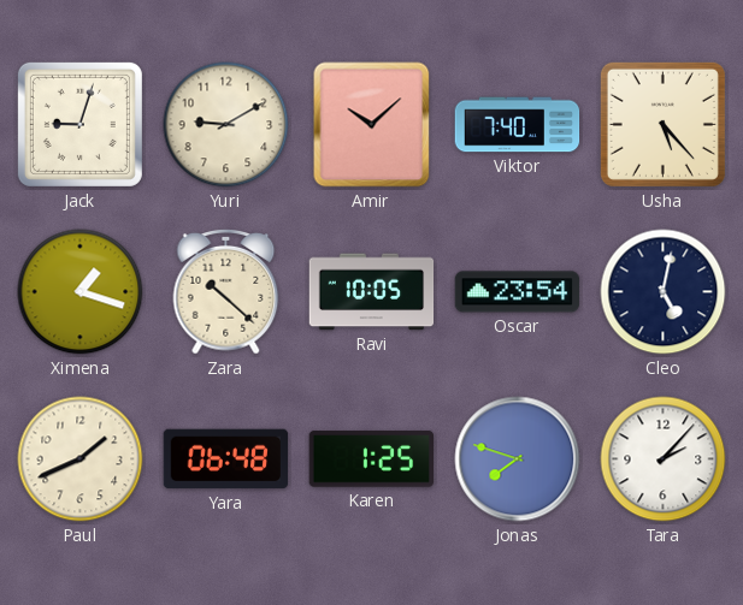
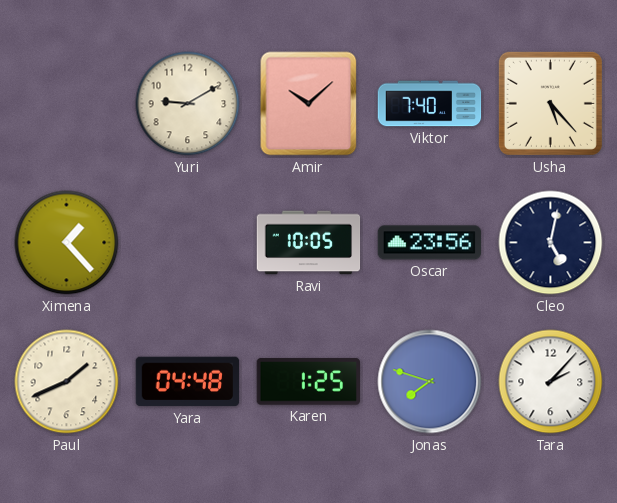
Jack: 9:03 -> none
Ximena: 1:18 -> 1:23
Zara: 10:22 -> none
Oscar: 23:54 -> 23:56
Yara: 06:48 -> 04:48
